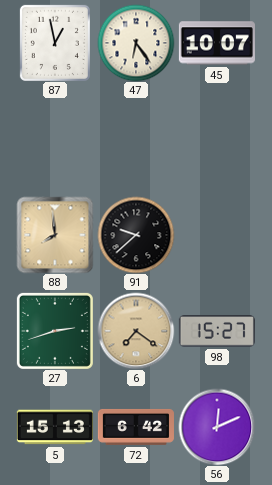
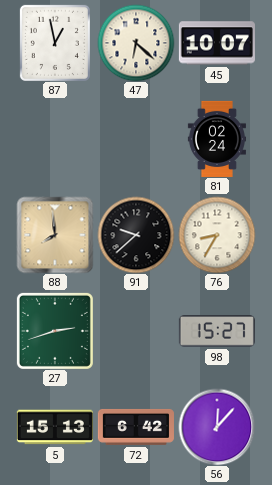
47: 6:24 -> 6:22
81: none -> 02:24
76: none -> 8:35
6: 7:21 -> none
56: 12:11 -> 12:07
